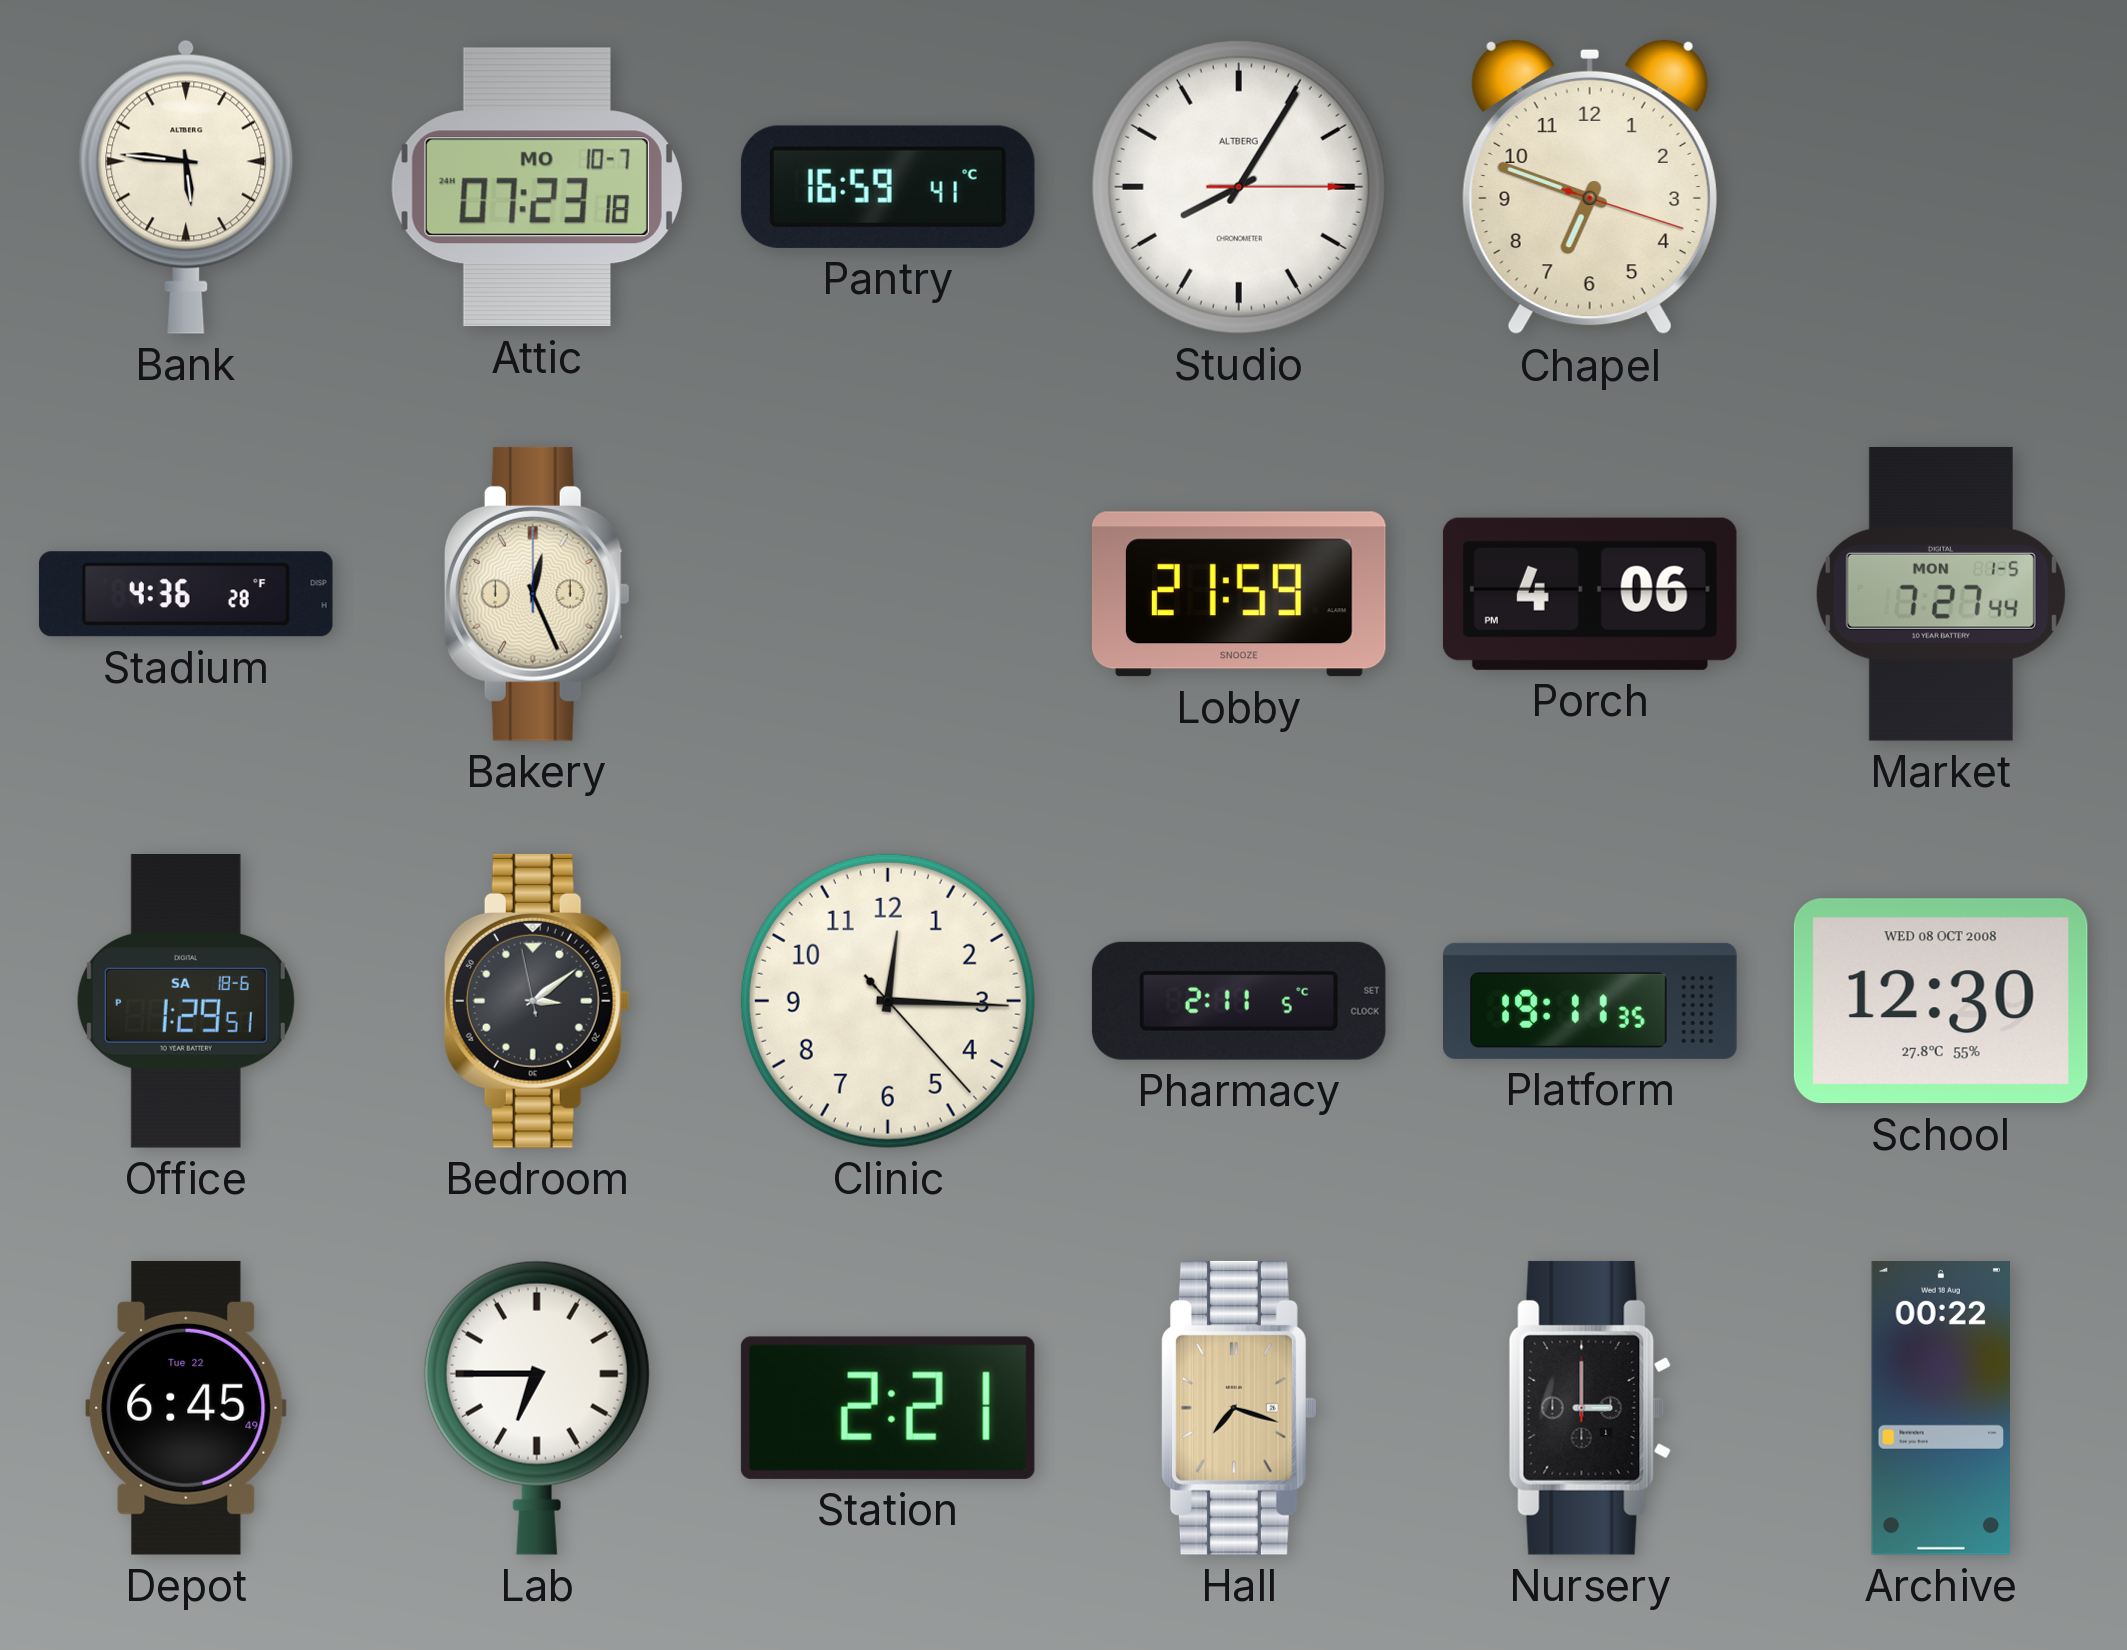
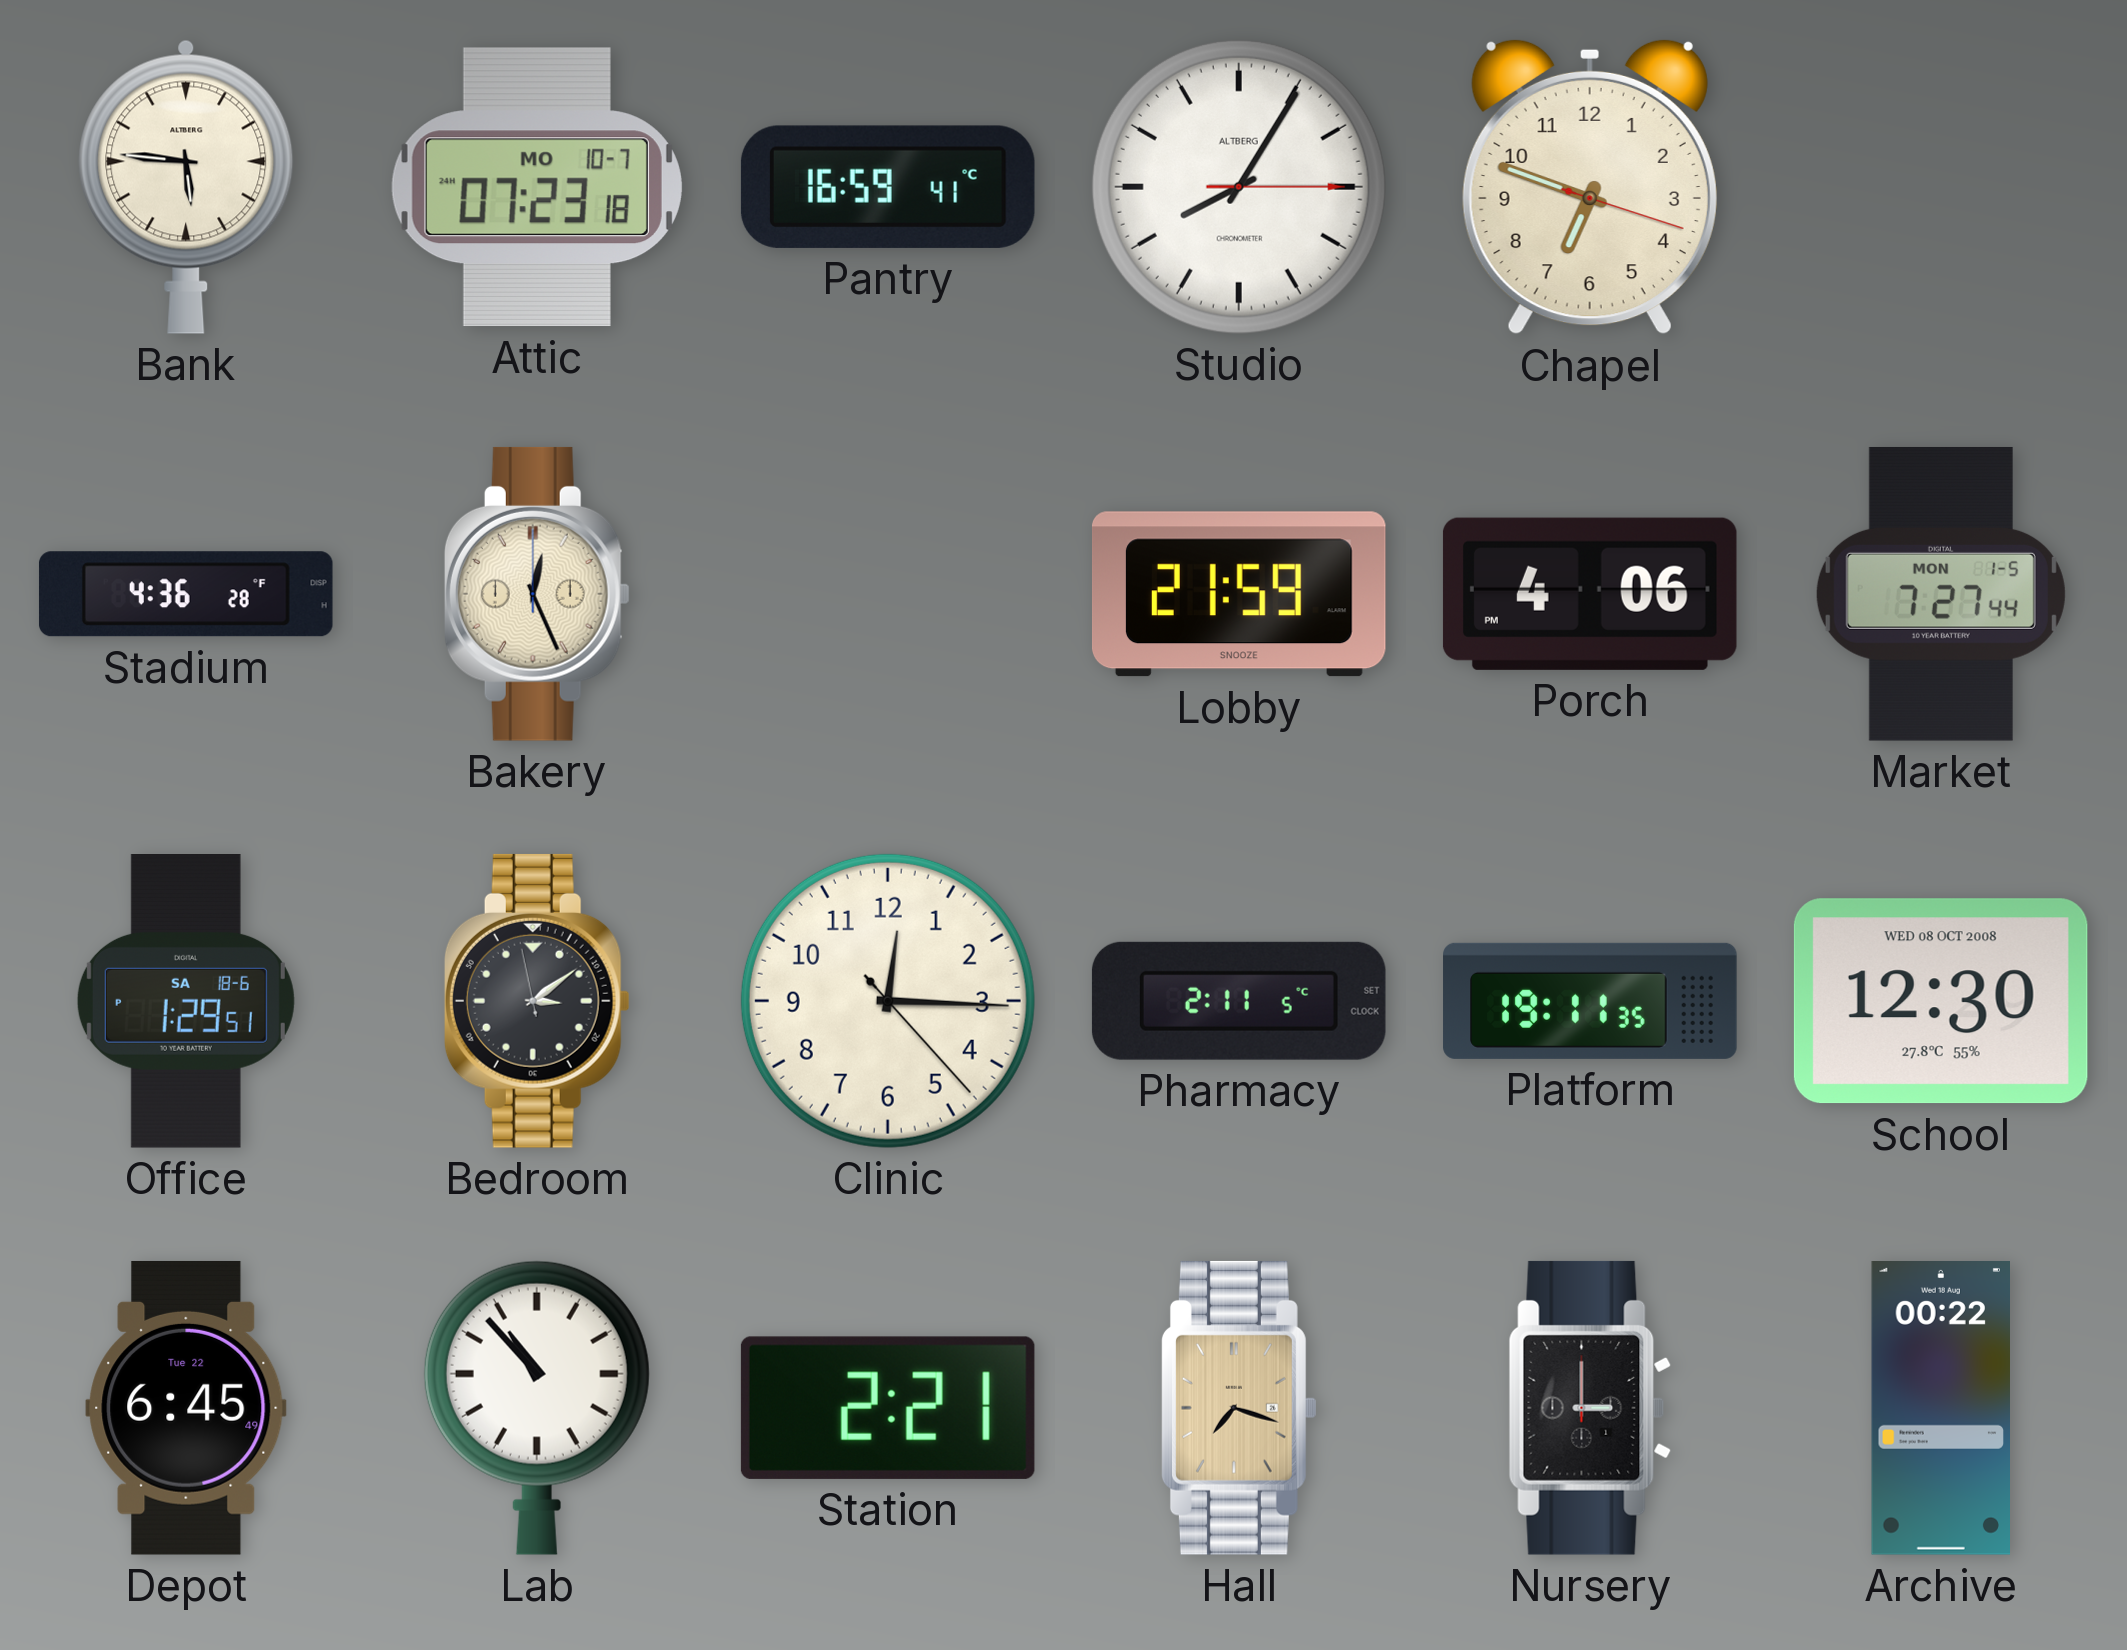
Lab: 6:45 -> 10:53
